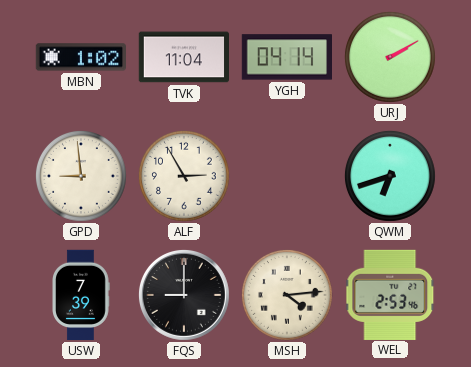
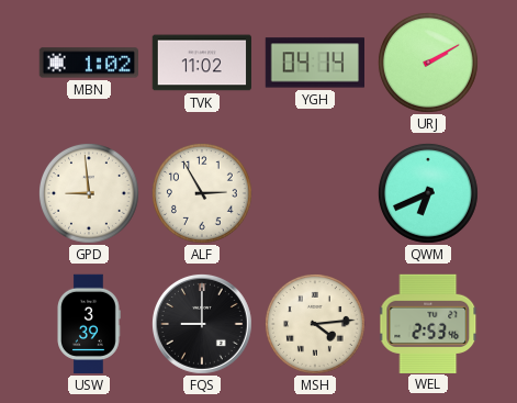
TVK: 11:04 -> 11:02
QWM: 6:42 -> 6:41
USW: 7:39 -> 3:39
